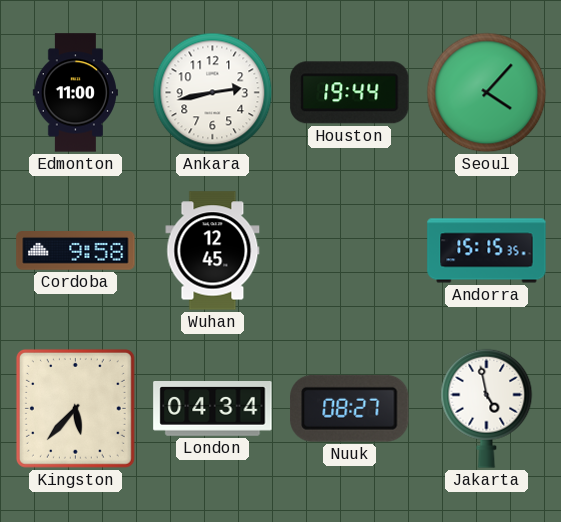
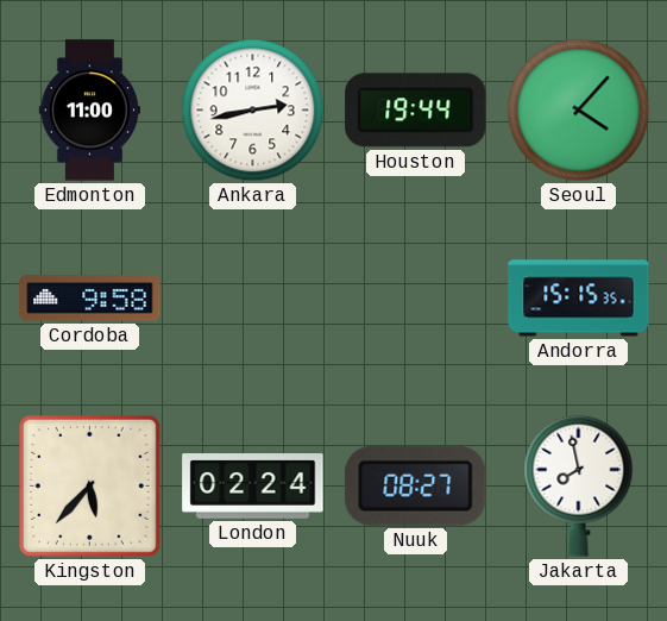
Wuhan: 12:45 -> none
London: 04:34 -> 02:24
Jakarta: 4:58 -> 7:58
